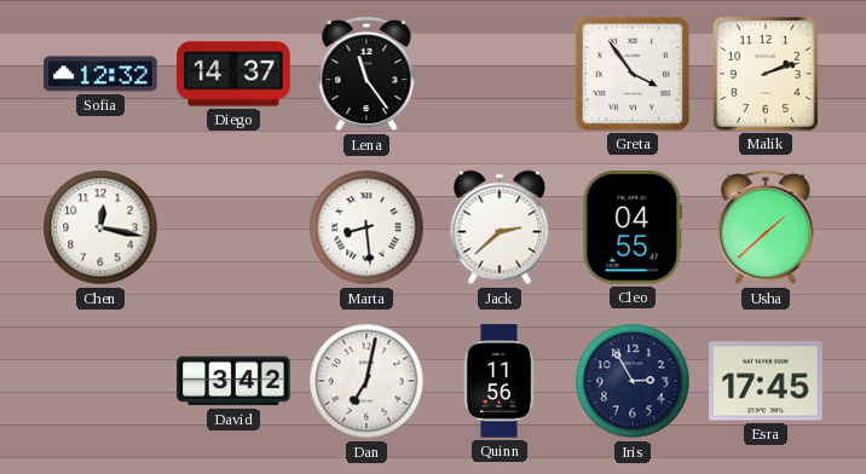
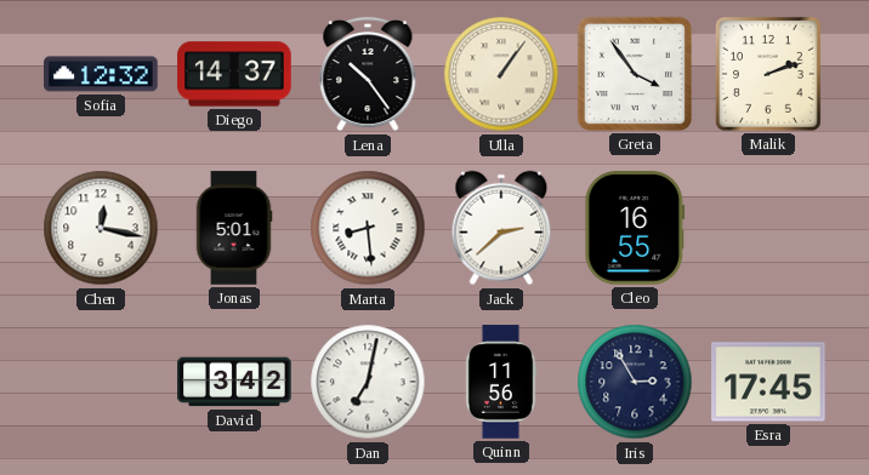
Lena: 11:24 -> 10:24
Ulla: none -> 1:06
Jonas: none -> 5:01
Cleo: 04:55 -> 16:55
Usha: 1:38 -> none
